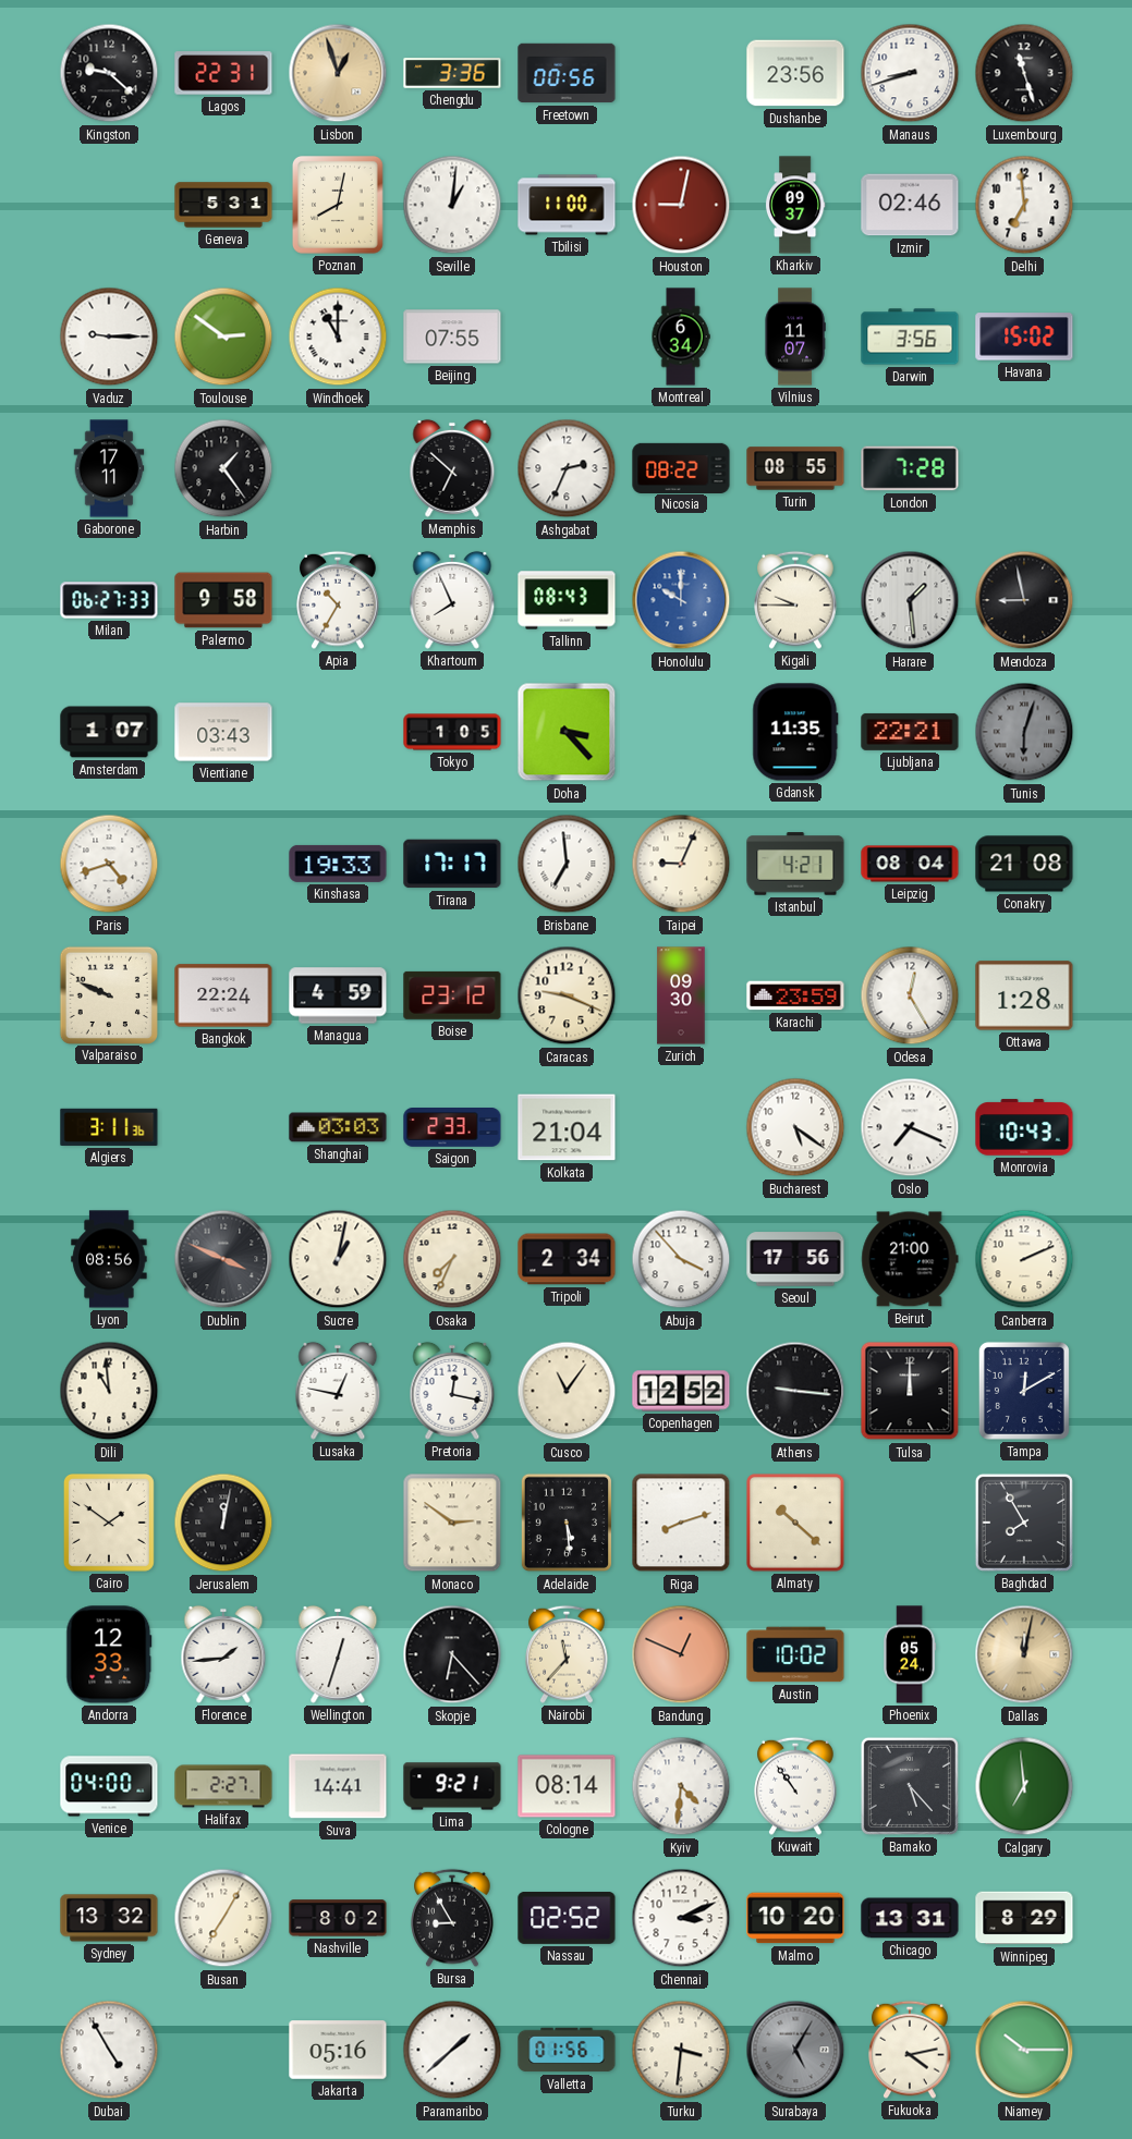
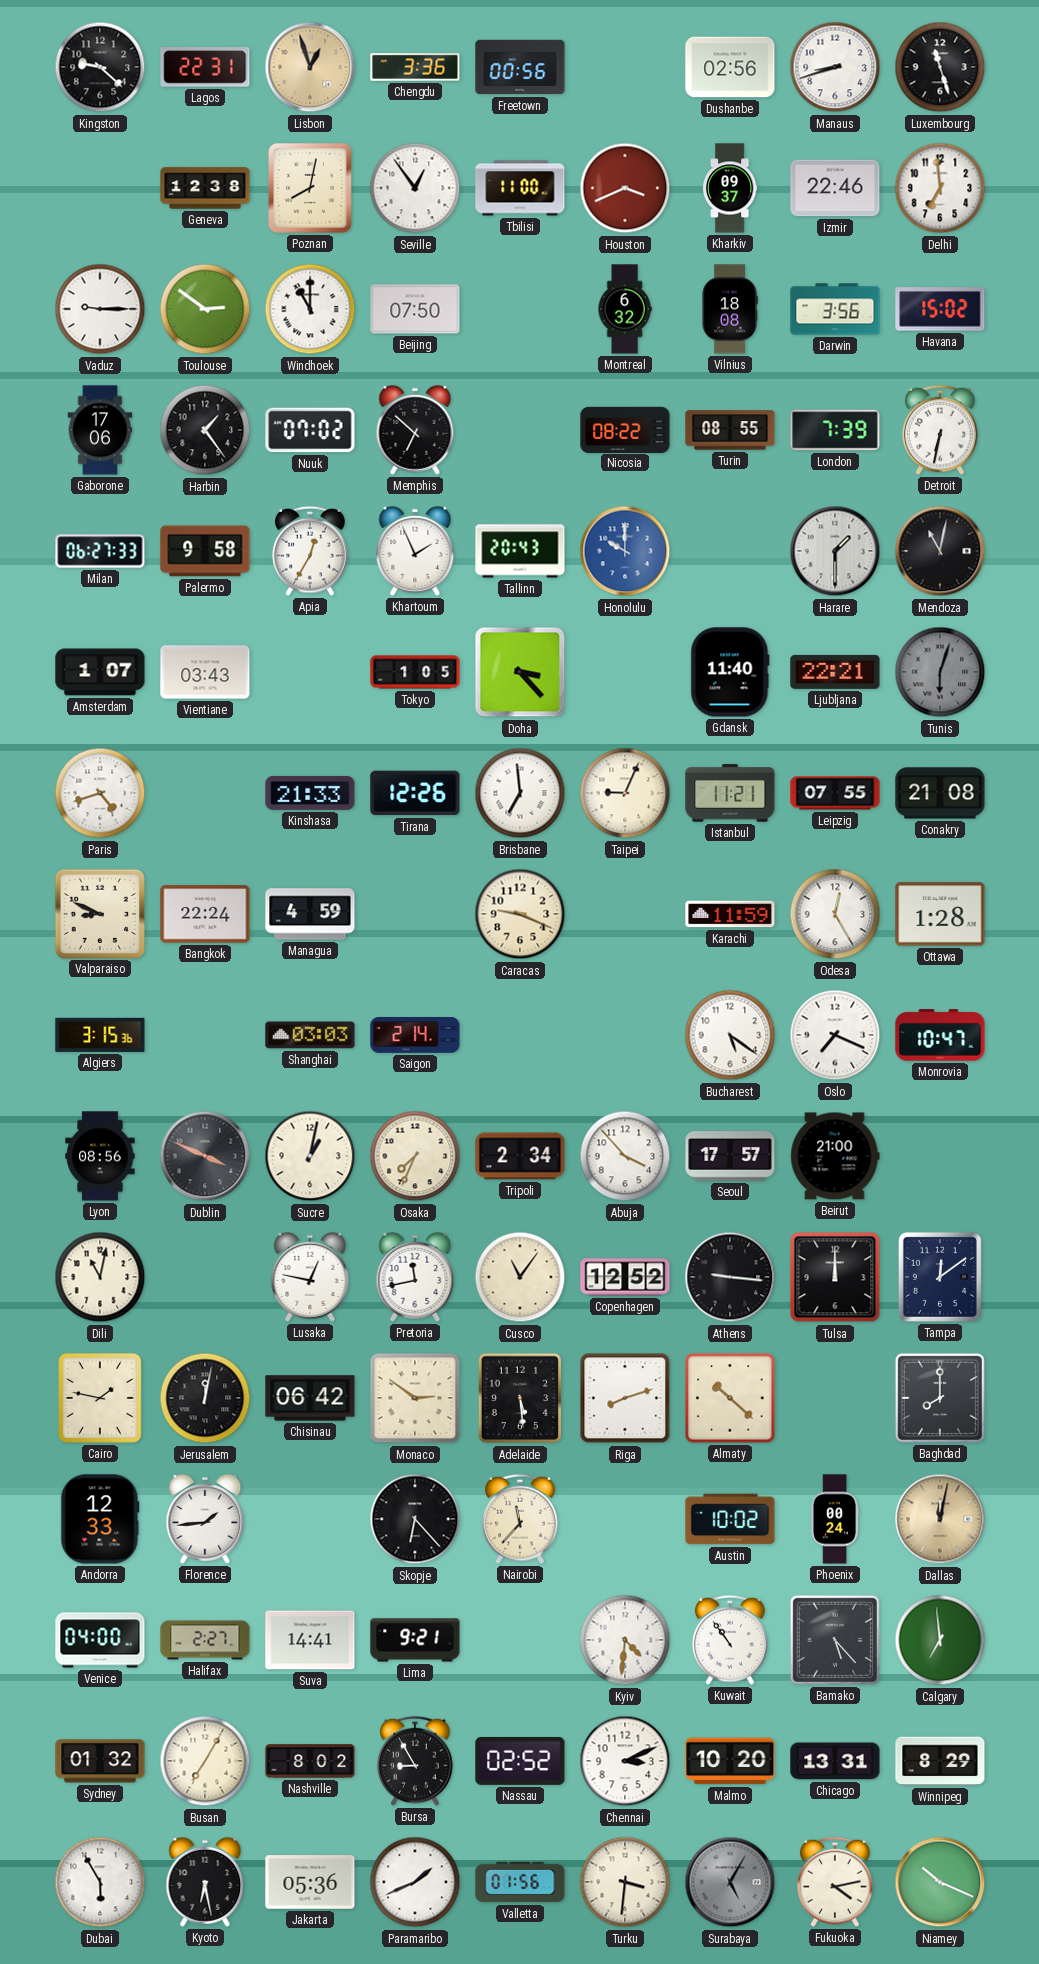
Dushanbe: 23:56 -> 02:56
Geneva: 5:31 -> 12:38
Seville: 1:01 -> 12:54
Houston: 9:02 -> 3:41
Izmir: 02:46 -> 22:46
Beijing: 07:55 -> 07:50
Montreal: 6:34 -> 6:32
Vilnius: 11:07 -> 18:08
Gaborone: 17:11 -> 17:06
Nuuk: none -> 07:02
Ashgabat: 2:34 -> none
London: 7:28 -> 7:39
Detroit: none -> 6:32
Apia: 10:35 -> 12:35
Khartoum: 7:56 -> 1:56
Tallinn: 08:43 -> 20:43
Kigali: 9:45 -> none
Harare: 1:29 -> 1:30
Mendoza: 8:58 -> 11:02
Gdansk: 11:35 -> 11:40
Kinshasa: 19:33 -> 21:33
Tirana: 17:17 -> 12:26
Istanbul: 4:21 -> 11:21
Leipzig: 08:04 -> 07:55
Valparaiso: 9:49 -> 8:49
Boise: 23:12 -> none
Zurich: 09:30 -> none
Karachi: 23:59 -> 11:59
Algiers: 3:11 -> 3:15
Saigon: 2:33 -> 2:14
Kolkata: 21:04 -> none
Monrovia: 10:43 -> 10:47
Seoul: 17:56 -> 17:57
Canberra: 2:11 -> none
Dili: 10:59 -> 11:02
Pretoria: 12:17 -> 11:43
Tampa: 12:10 -> 12:09
Cairo: 1:51 -> 1:47
Chisinau: none -> 06:42
Baghdad: 7:55 -> 8:00
Wellington: 12:33 -> none
Bandung: 12:49 -> none
Phoenix: 05:24 -> 00:24
Cologne: 08:14 -> none
Sydney: 13:32 -> 01:32
Dubai: 4:55 -> 5:55
Kyoto: none -> 6:28
Jakarta: 05:16 -> 05:36
Paramaribo: 1:38 -> 1:41
Niamey: 10:15 -> 10:19
